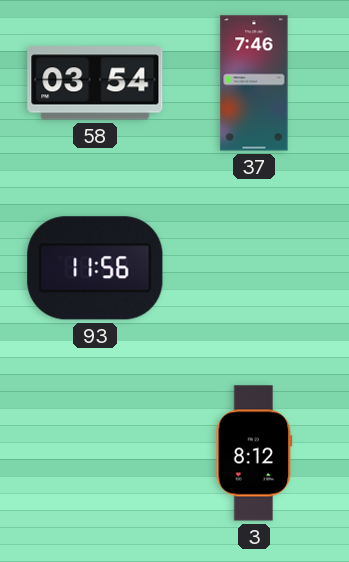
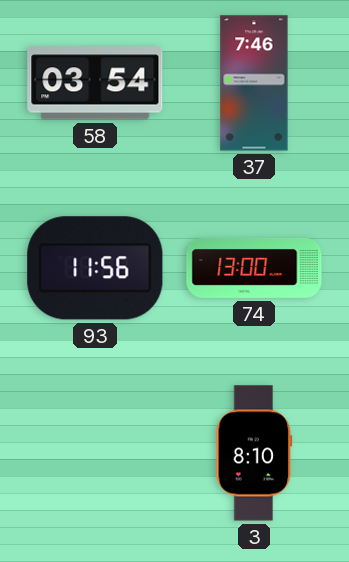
74: none -> 13:00
3: 8:12 -> 8:10
